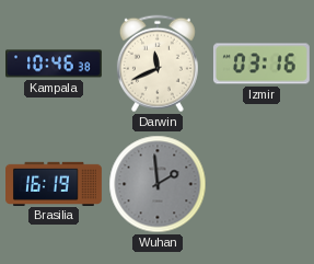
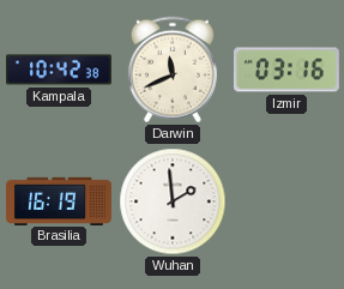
Kampala: 10:46 -> 10:42
Wuhan dial: grey -> white
